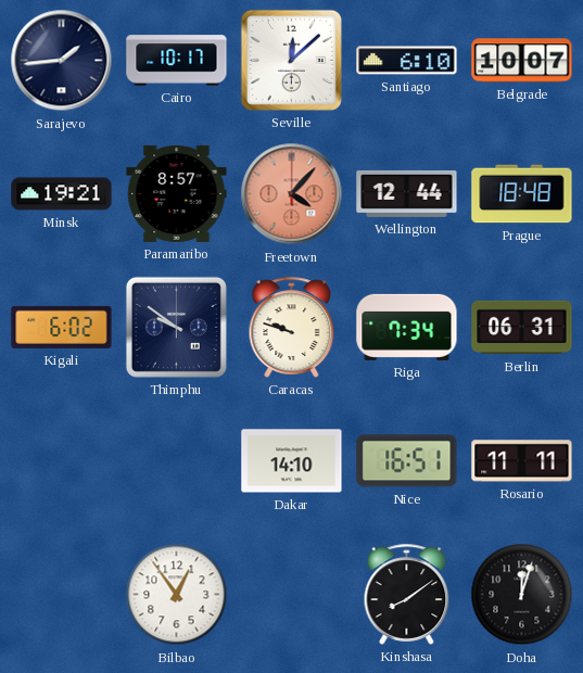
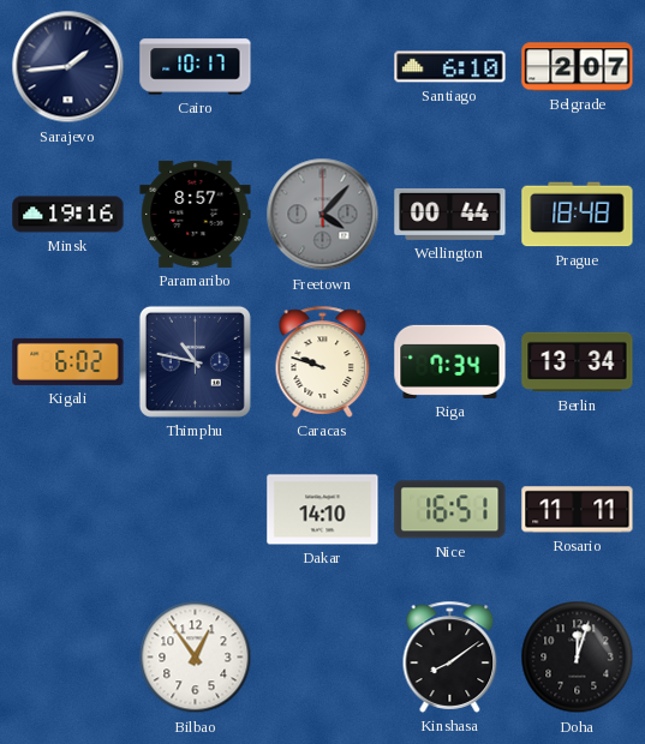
Seville: 12:08 -> none
Belgrade: 10:07 -> 2:07
Minsk: 19:21 -> 19:16
Freetown dial: salmon -> grey
Wellington: 12:44 -> 00:44
Thimphu: 9:51 -> 10:47
Berlin: 06:31 -> 13:34
